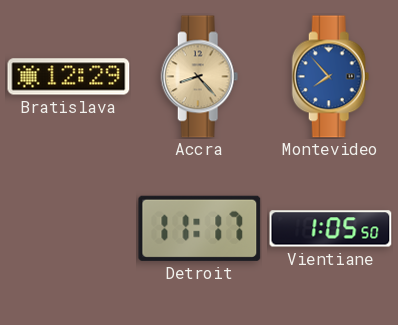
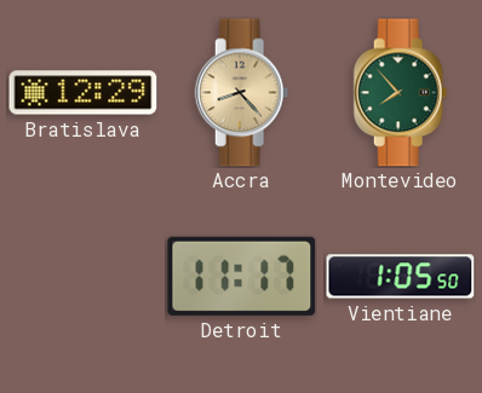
Montevideo dial: blue -> green
